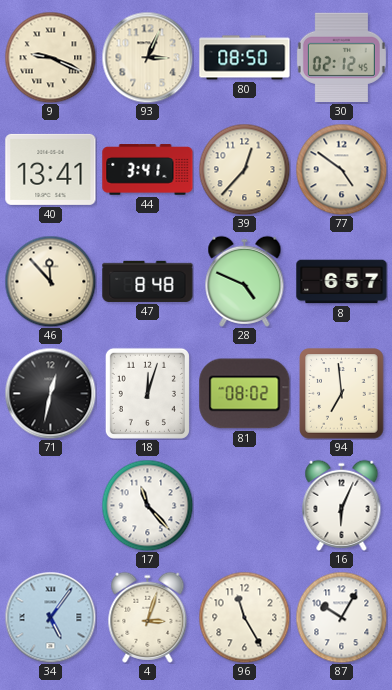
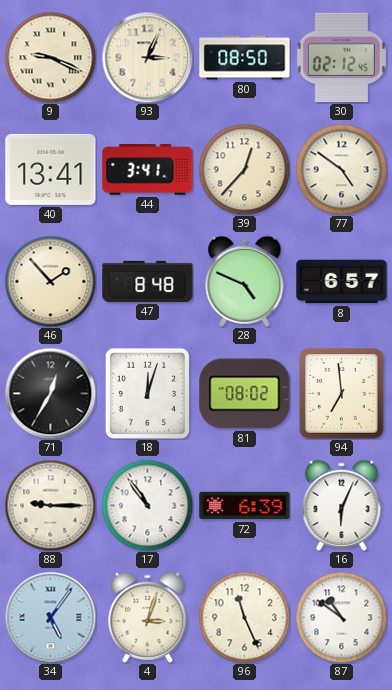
46: 11:53 -> 1:53
71: 12:32 -> 12:35
88: none -> 9:15
17: 11:23 -> 10:54
72: none -> 6:39
96: 11:25 -> 11:26
87: 10:05 -> 10:51
